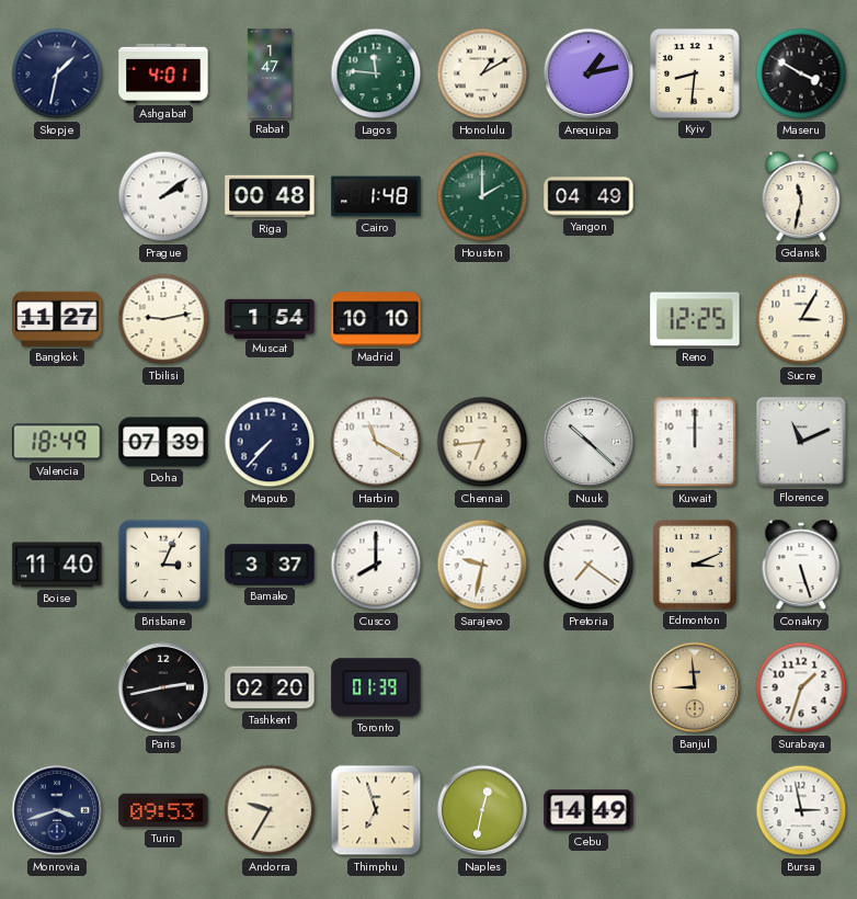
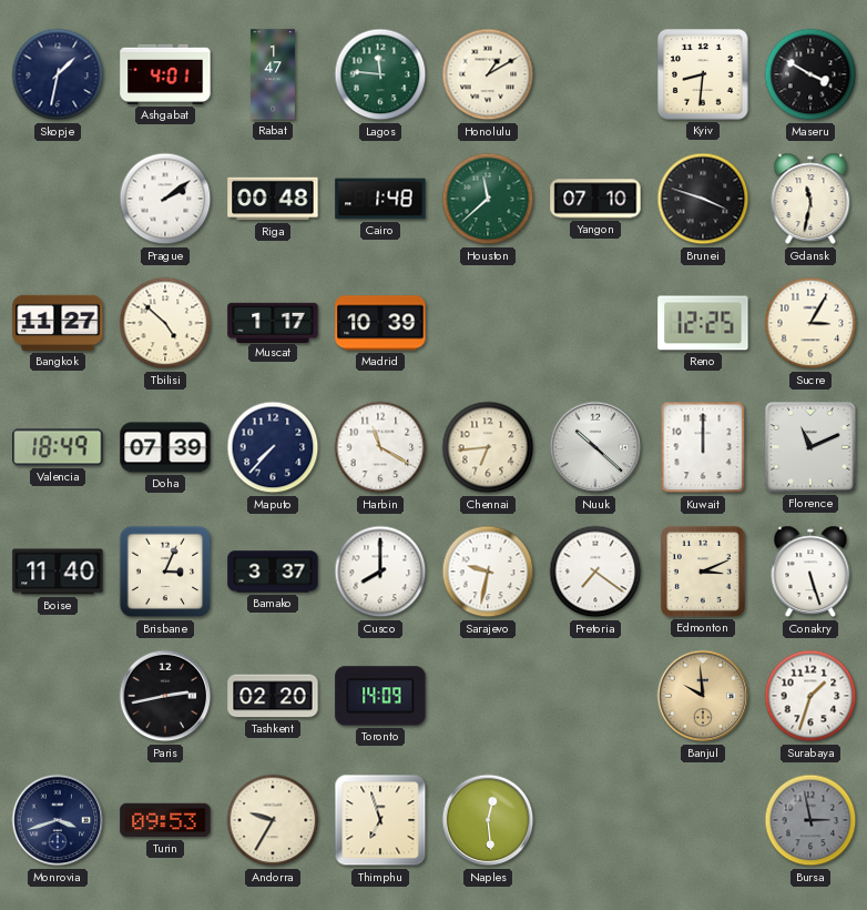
Arequipa: 1:13 -> none
Houston: 2:00 -> 11:38
Yangon: 04:49 -> 07:10
Brunei: none -> 3:48
Tbilisi: 9:13 -> 4:52
Muscat: 1:54 -> 1:17
Madrid: 10:10 -> 10:39
Toronto: 01:39 -> 14:09
Banjul: 8:59 -> 9:59
Naples: 12:32 -> 12:29
Cebu: 14:49 -> none
Bursa dial: white -> grey
